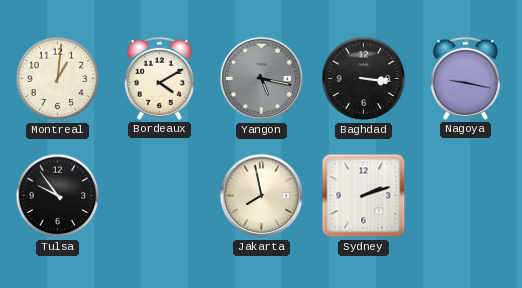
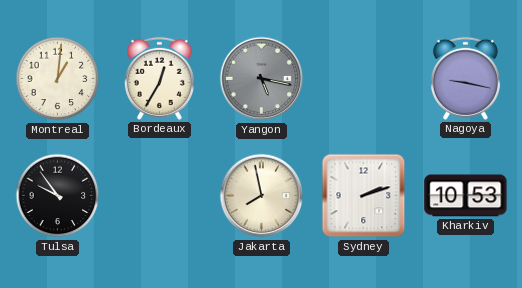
Bordeaux: 4:10 -> 12:35
Baghdad: 3:16 -> none
Kharkiv: none -> 10:53
